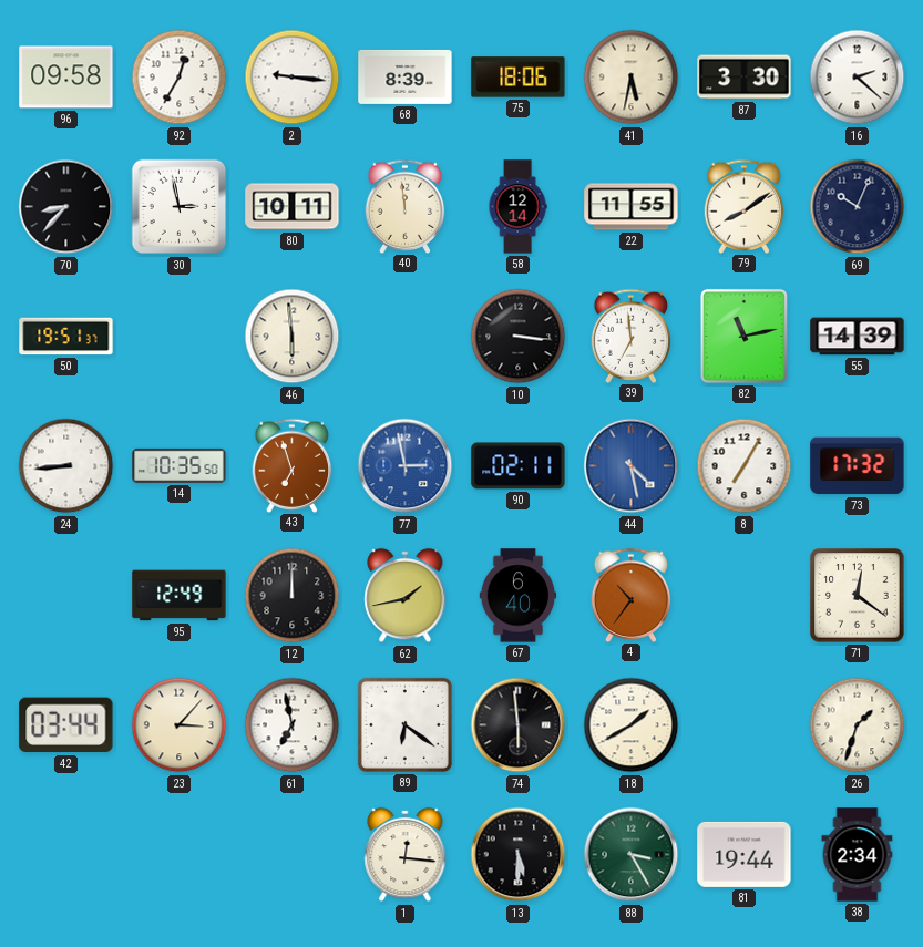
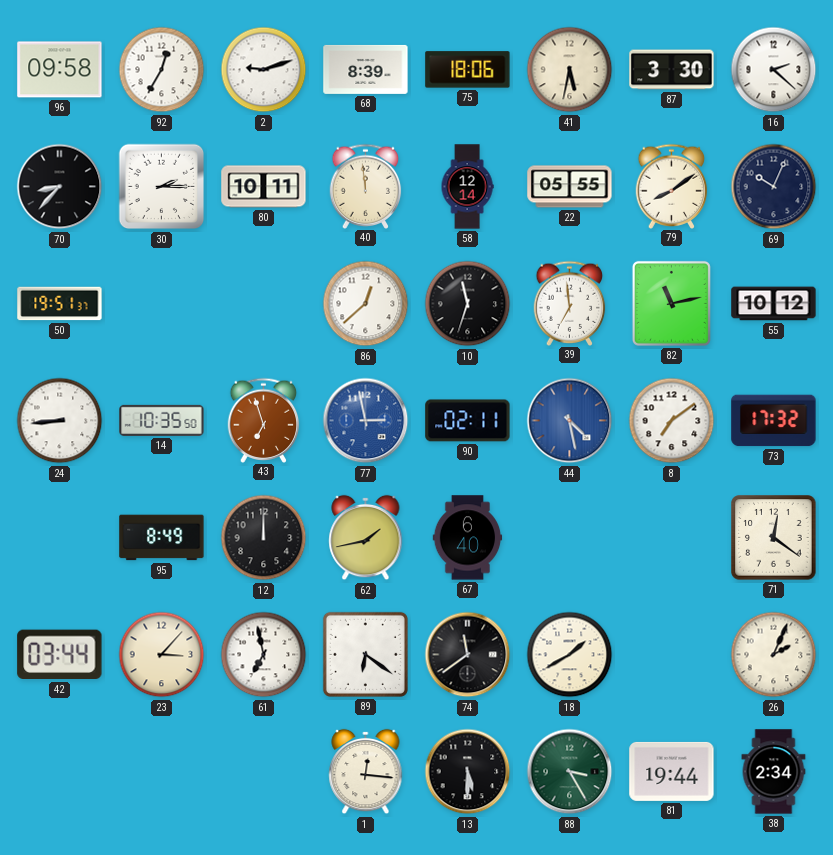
2: 9:16 -> 9:12
30: 2:58 -> 2:15
22: 11:55 -> 05:55
46: 5:59 -> none
86: none -> 12:38
10: 3:16 -> 11:33
55: 14:39 -> 10:12
8: 7:05 -> 7:09
95: 12:49 -> 8:49
4: 10:36 -> none
74: 5:59 -> 11:39
26: 1:33 -> 2:04
